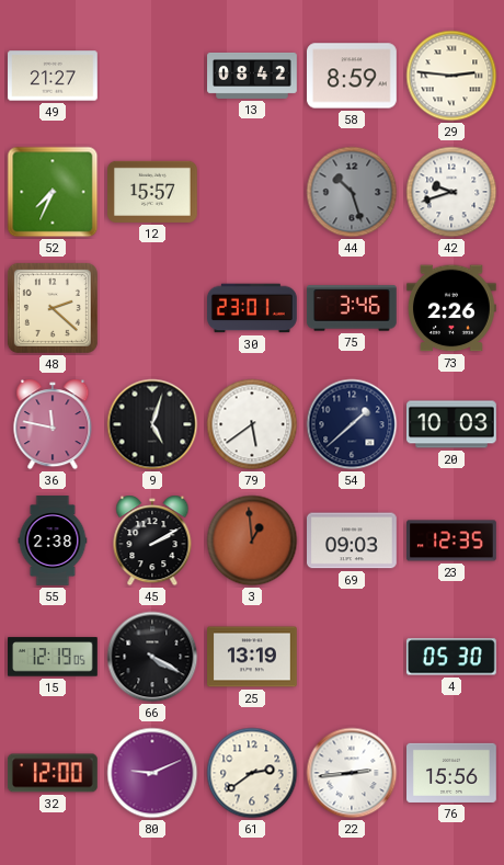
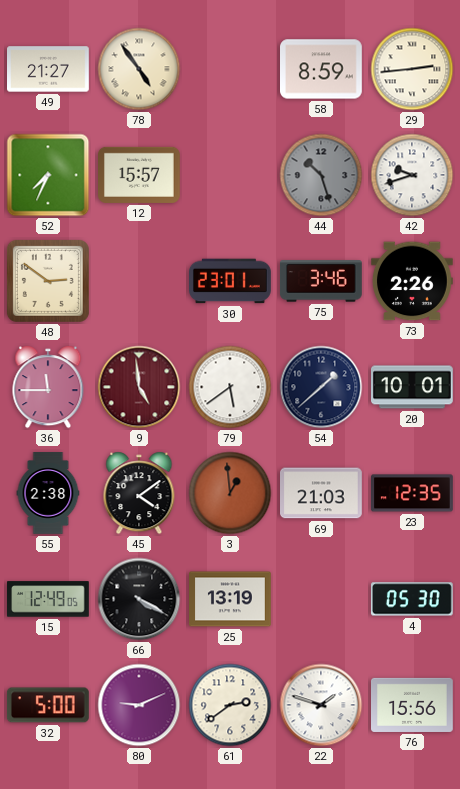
78: none -> 4:54
13: 08:42 -> none
29: 2:46 -> 2:44
48: 2:22 -> 2:51
36: 11:47 -> 11:45
9: 5:03 -> 4:59
9 dial: black -> burgundy
20: 10:03 -> 10:01
45: 2:10 -> 4:09
69: 09:03 -> 21:03
15: 12:19 -> 12:49
32: 12:00 -> 5:00
22: 2:44 -> 1:48
